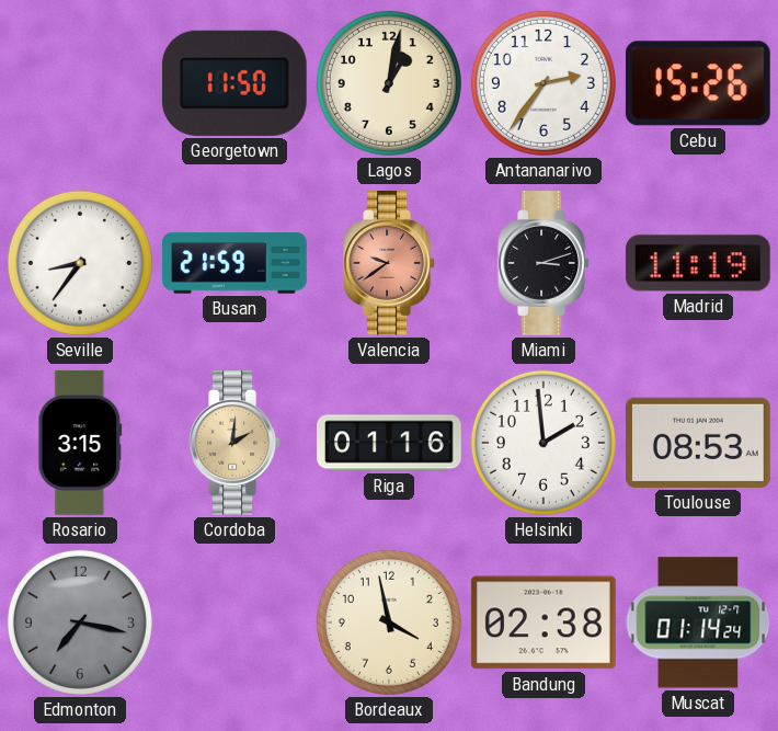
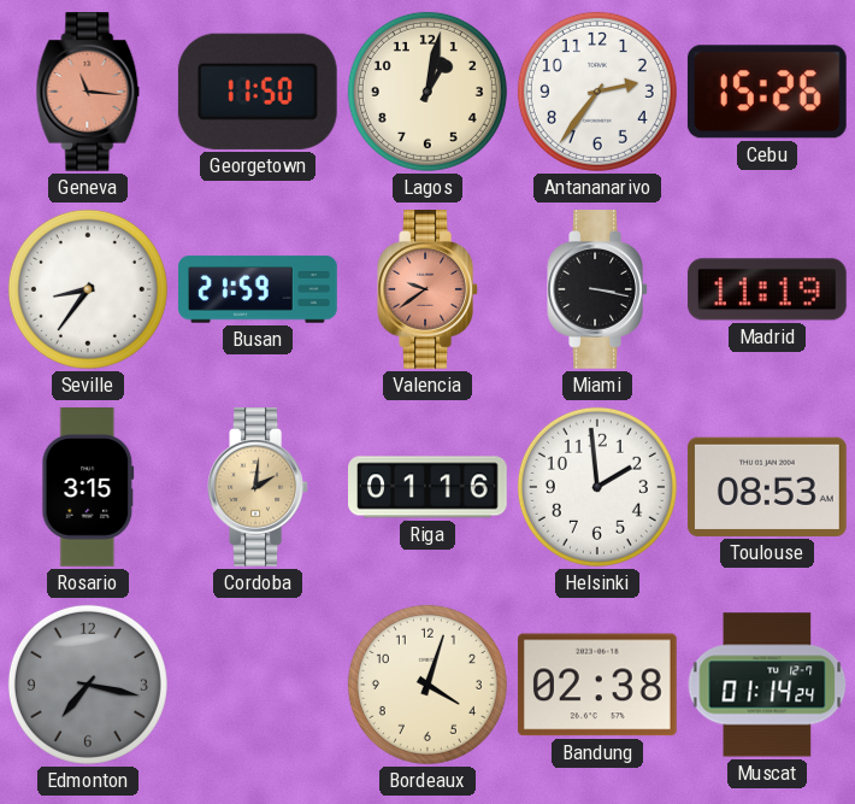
Geneva: none -> 11:16
Miami: 3:12 -> 3:17
Bordeaux: 3:58 -> 4:03
